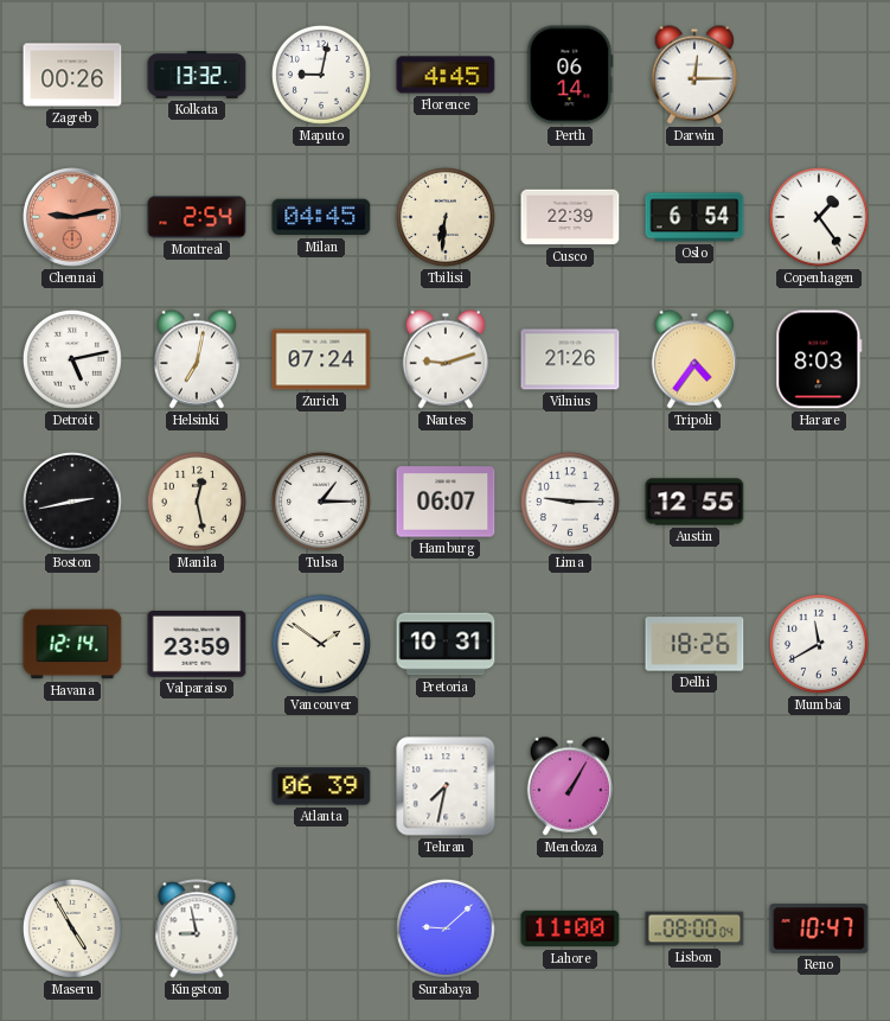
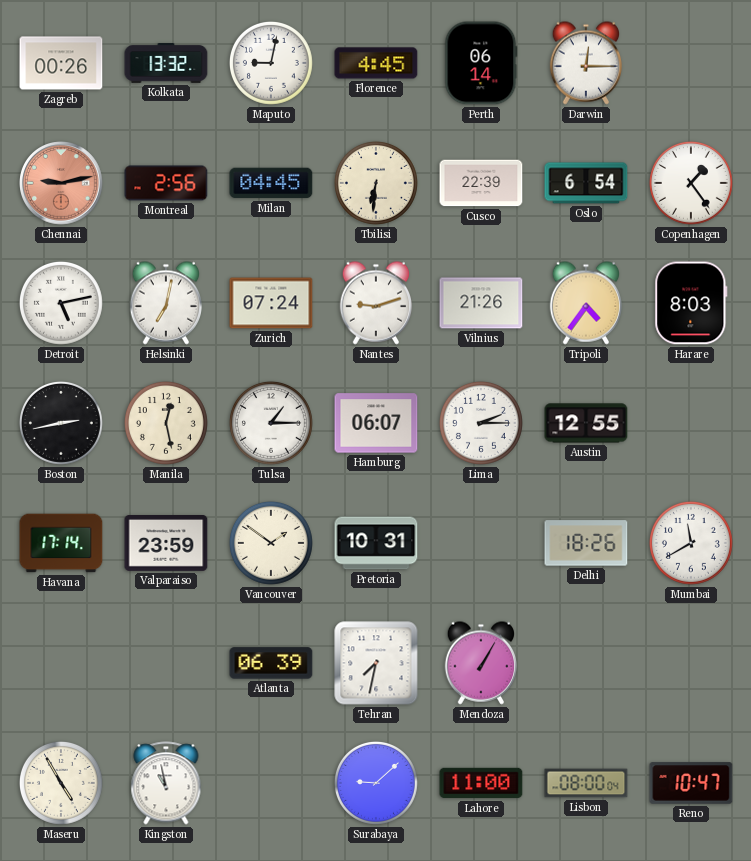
Montreal: 2:54 -> 2:56
Lima: 9:15 -> 2:15
Havana: 12:14 -> 17:14
Kingston: 8:58 -> 10:58
